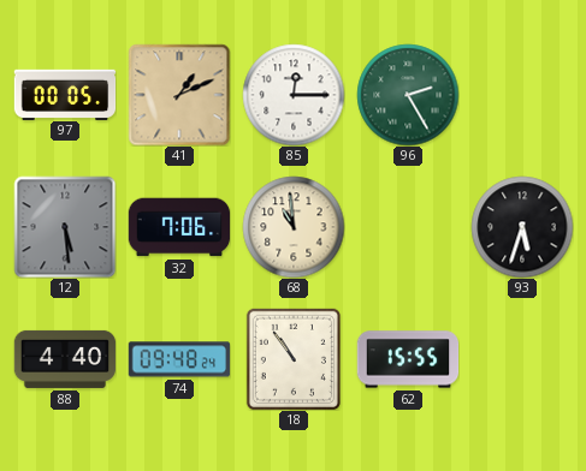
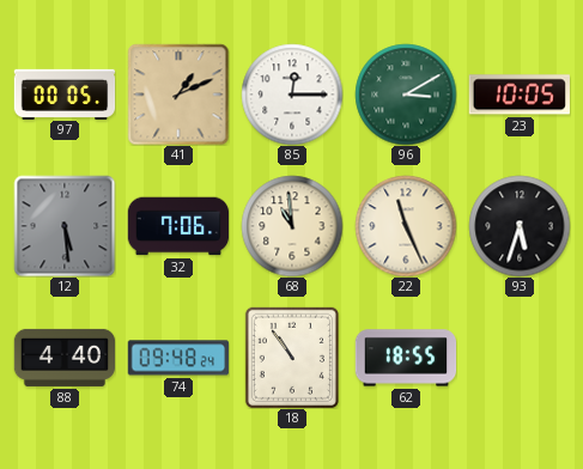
96: 2:25 -> 3:10
23: none -> 10:05
22: none -> 11:26
62: 15:55 -> 18:55
